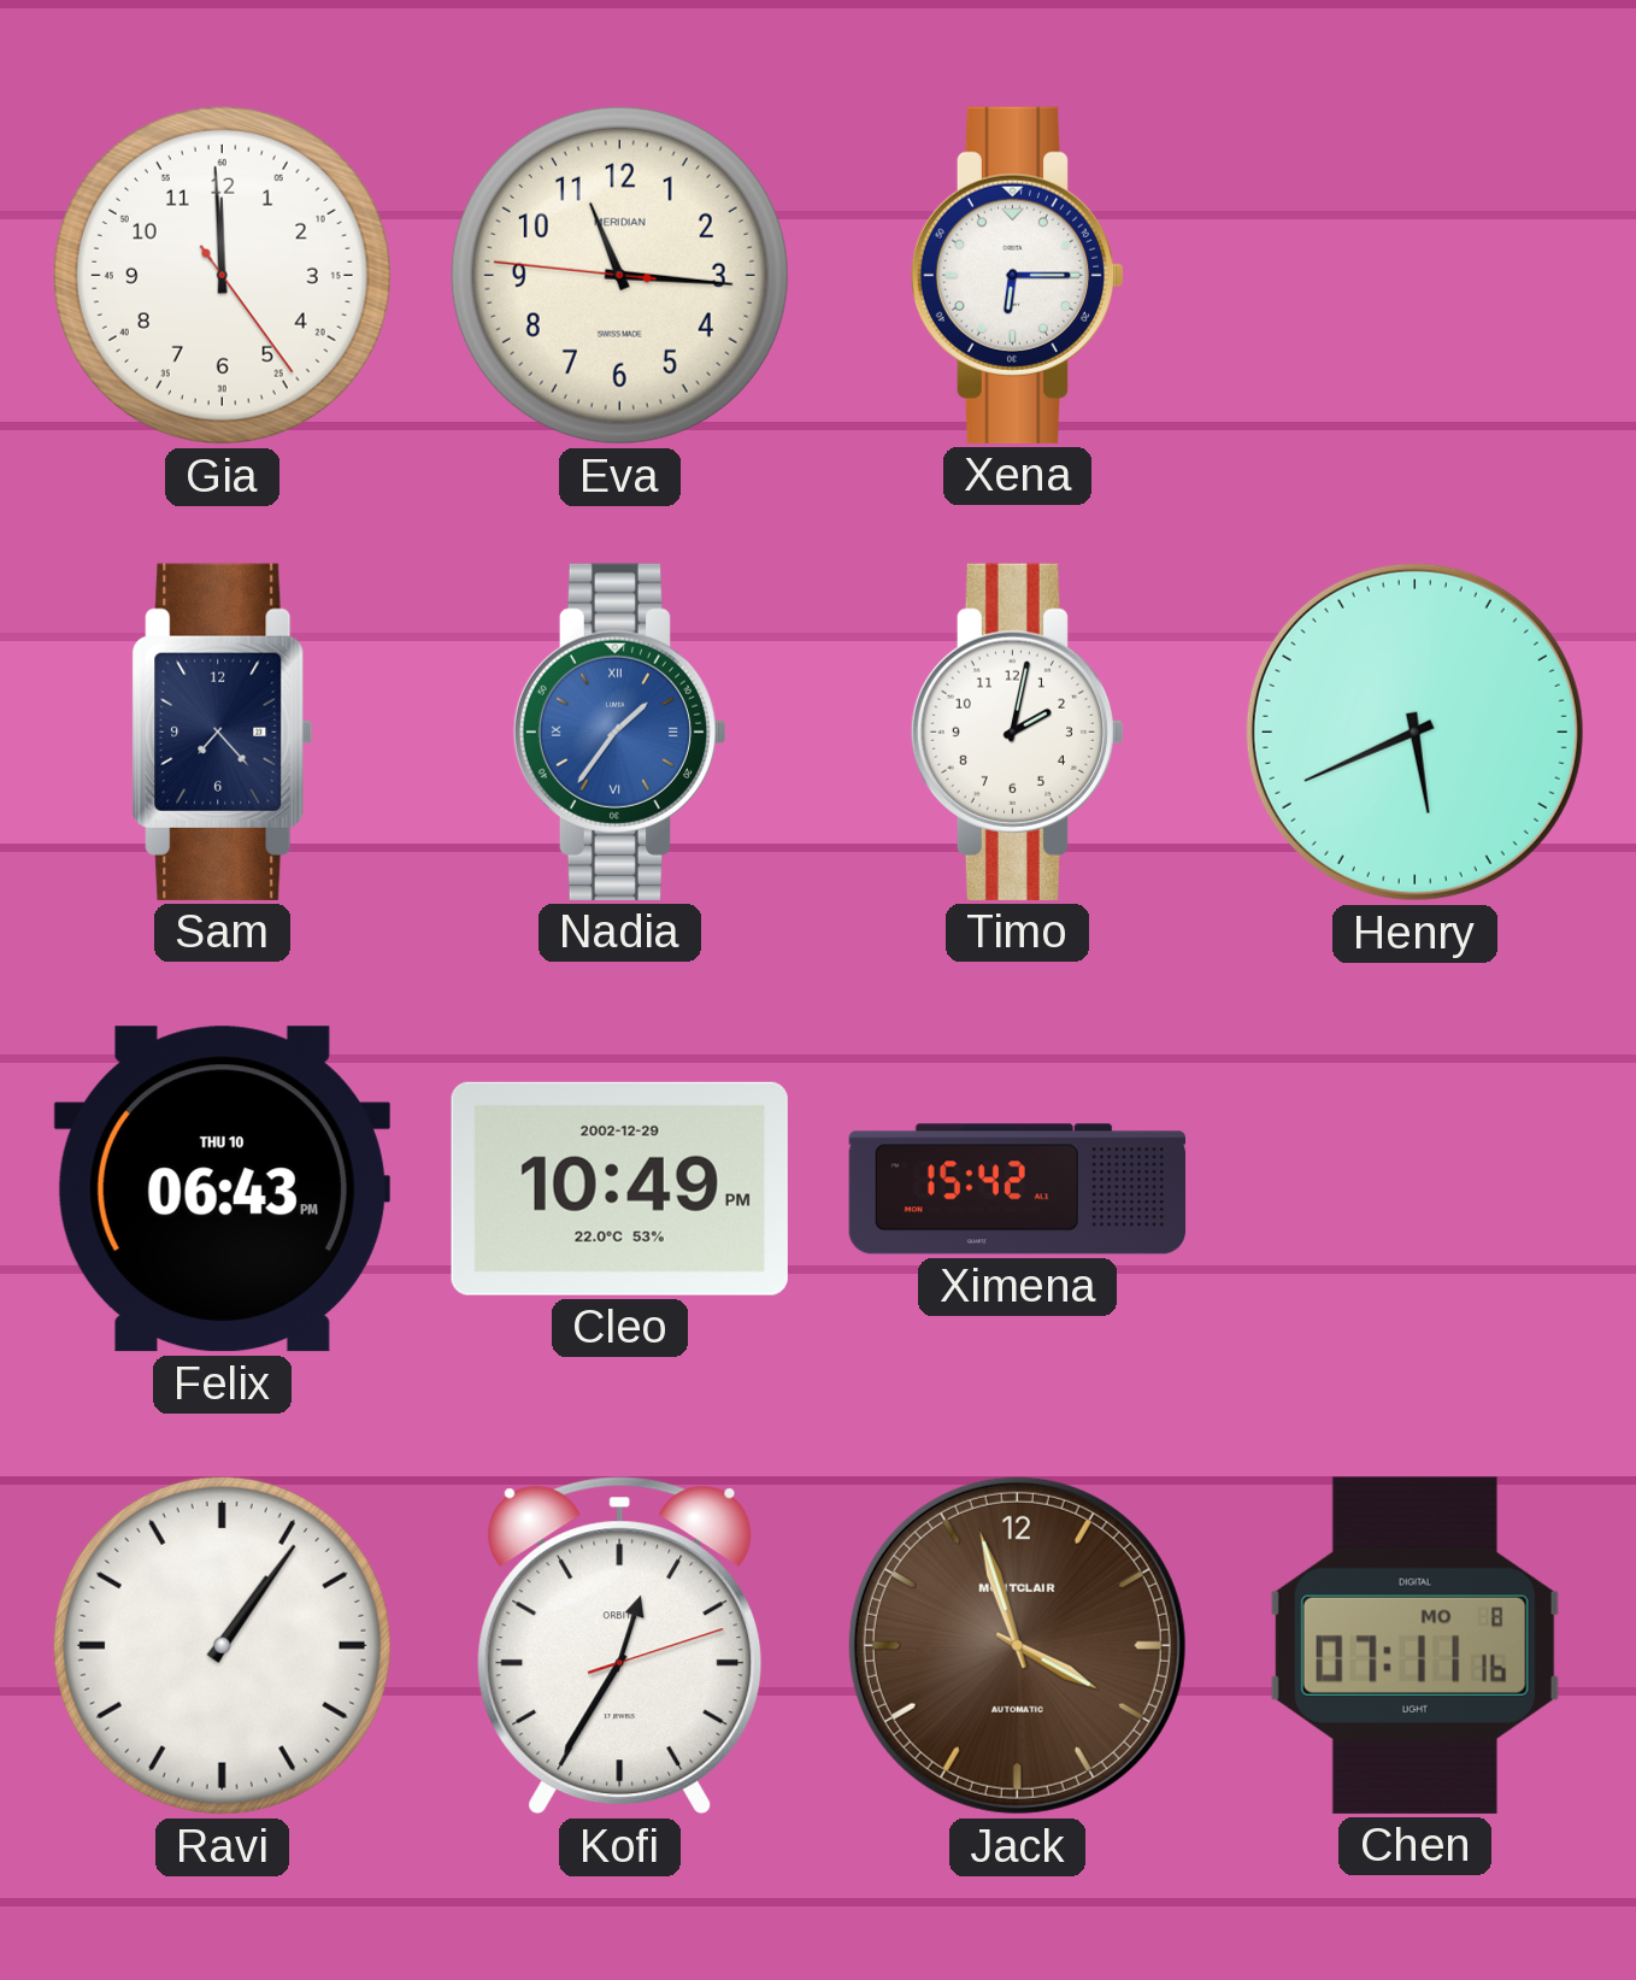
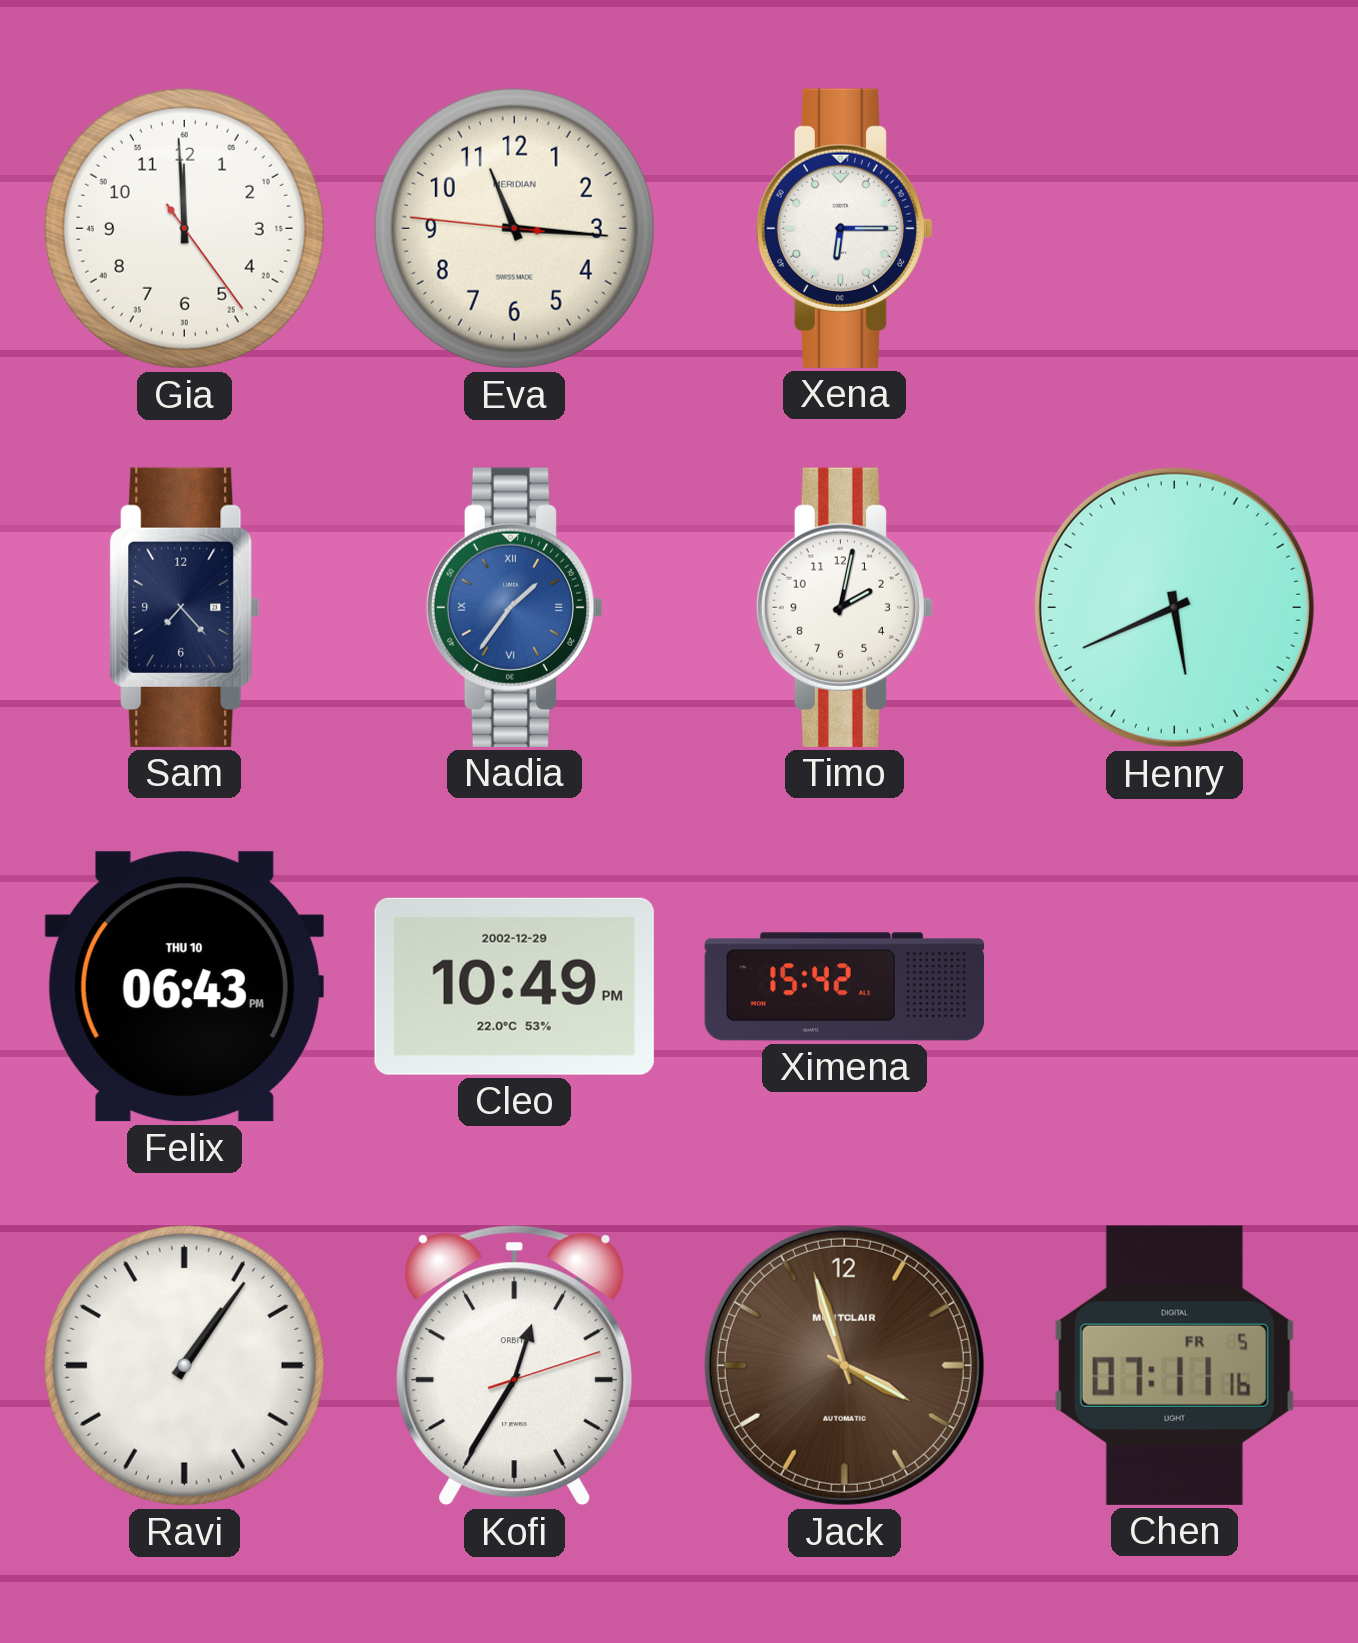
Chen date: MO 8 -> FR 5
